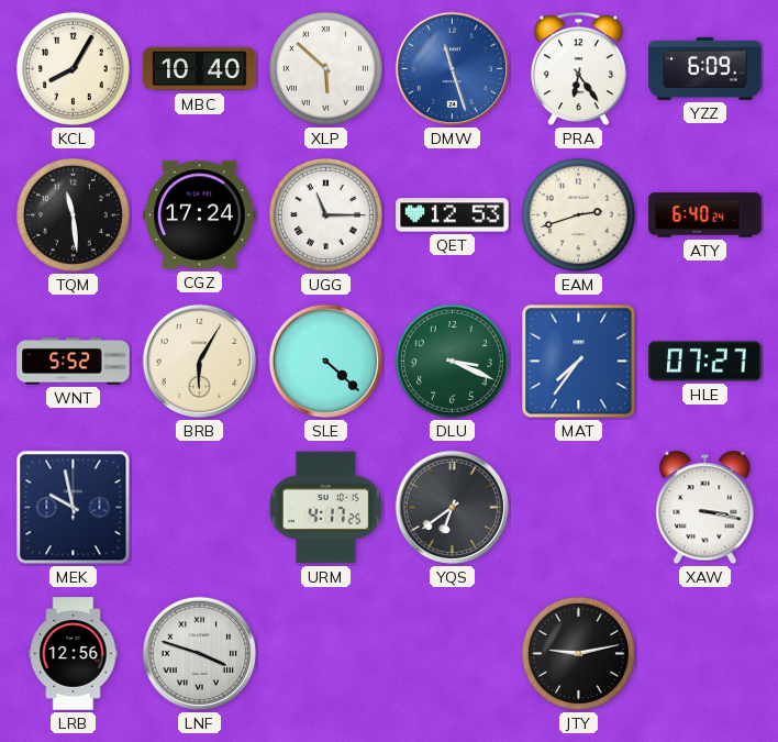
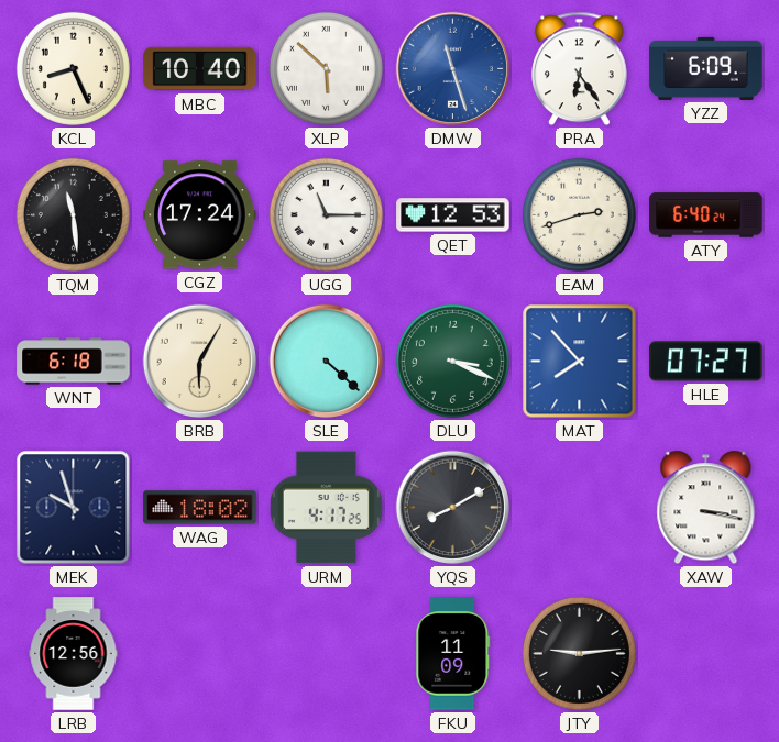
KCL: 8:05 -> 8:26
WNT: 5:52 -> 6:18
MAT: 7:36 -> 7:53
MEK: 9:58 -> 9:57
WAG: none -> 18:02
YQS: 6:39 -> 8:10
LNF: 3:48 -> none
FKU: none -> 11:09
JTY: 9:13 -> 9:14
